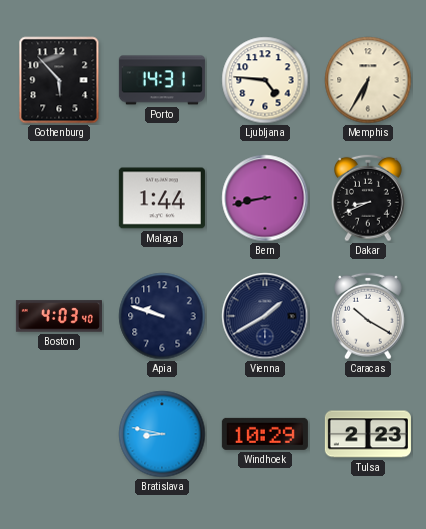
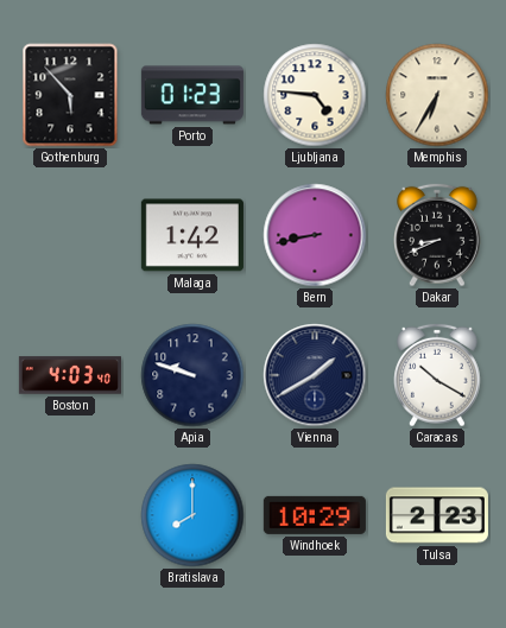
Porto: 14:31 -> 01:23
Malaga: 1:44 -> 1:42
Bratislava: 8:47 -> 8:00
